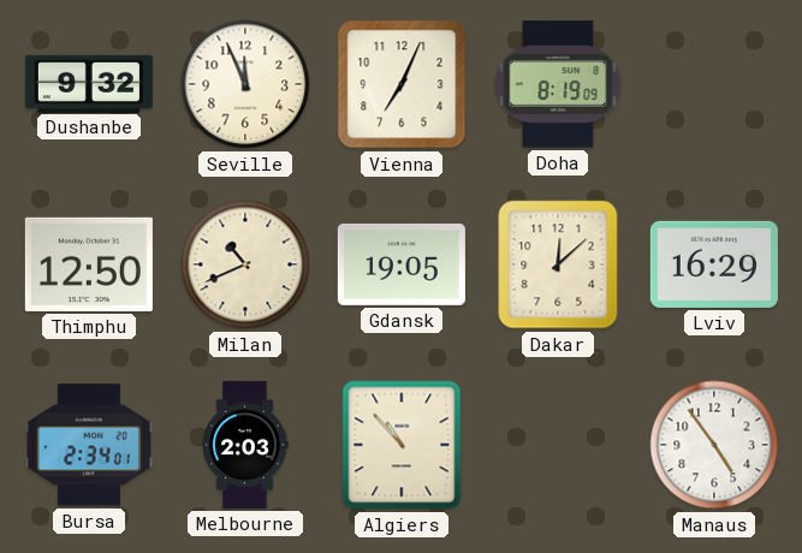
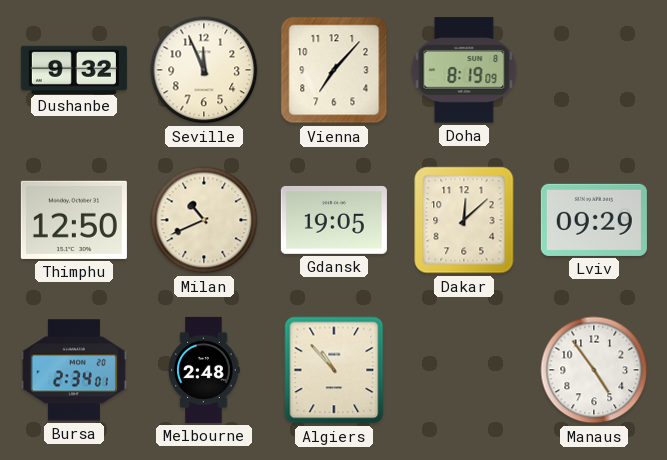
Vienna: 7:04 -> 7:07
Lviv: 16:29 -> 09:29
Melbourne: 2:03 -> 2:48
